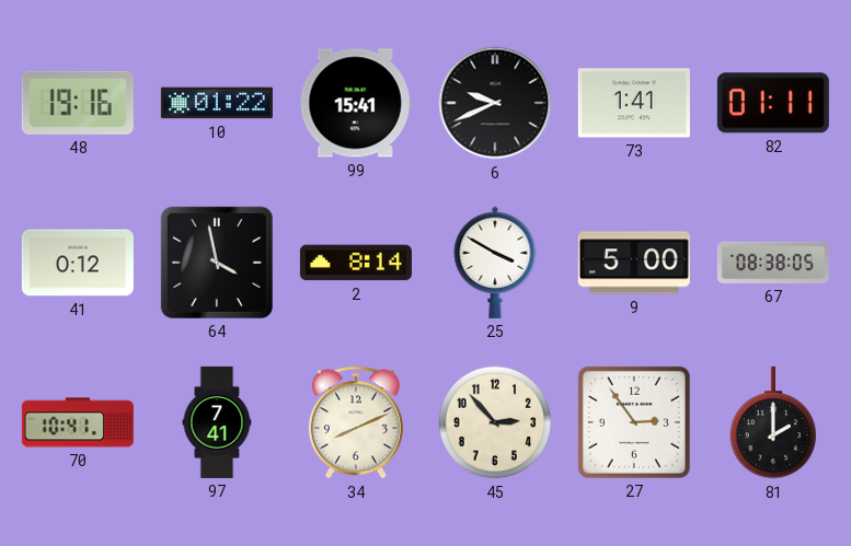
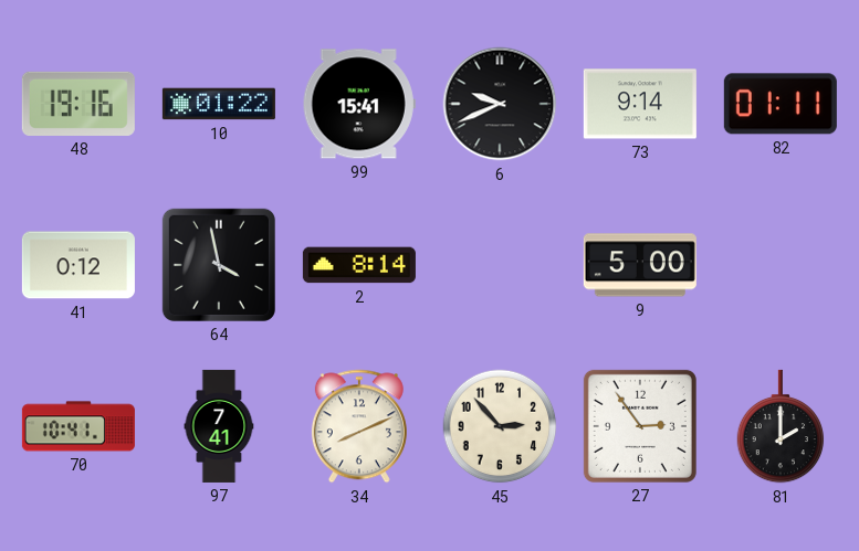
73: 1:41 -> 9:14
25: 3:50 -> none
67: 08:38 -> none
